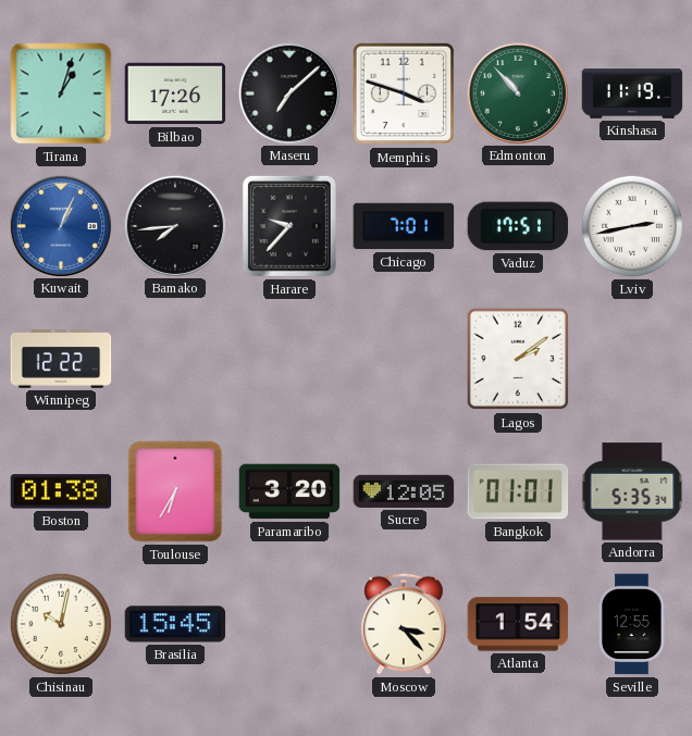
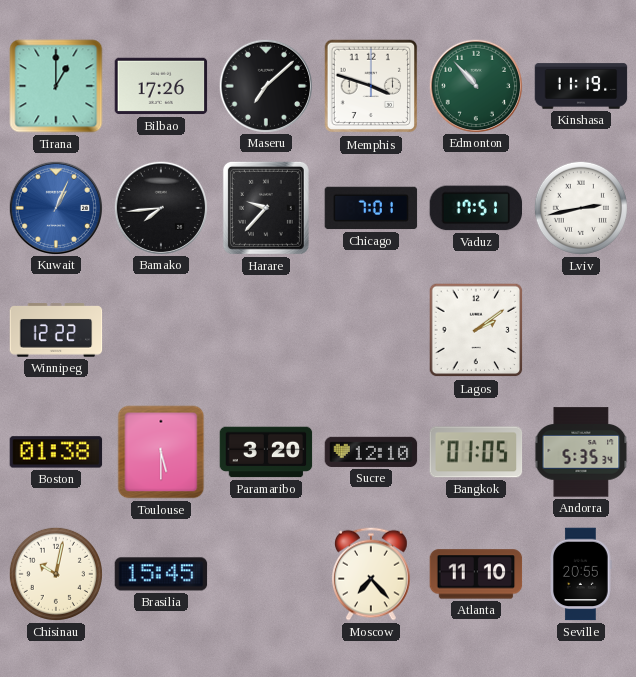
Tirana: 1:03 -> 1:00
Toulouse: 6:35 -> 5:30
Sucre: 12:05 -> 12:10
Bangkok: 01:01 -> 01:05
Moscow: 3:23 -> 7:23
Atlanta: 1:54 -> 11:10
Seville: 12:55 -> 20:55
